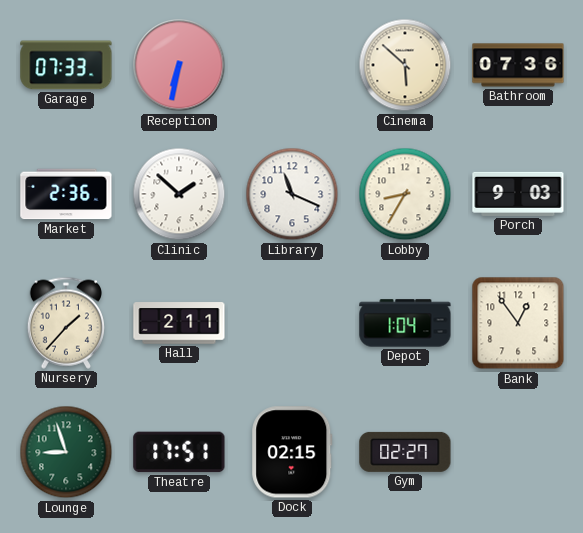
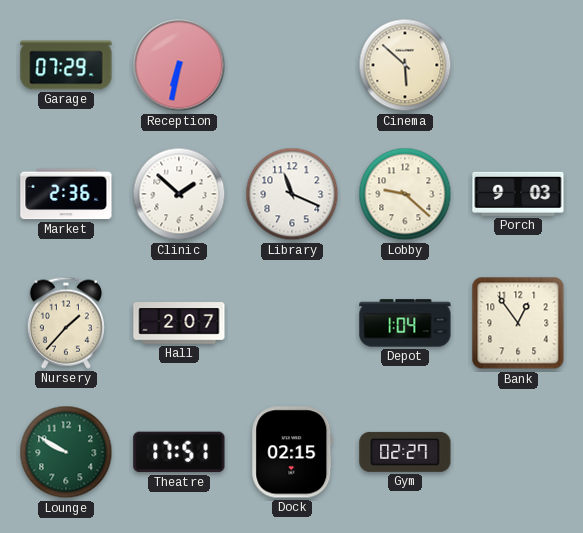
Garage: 07:33 -> 07:29
Bathroom: 07:36 -> none
Lobby: 8:35 -> 9:22
Hall: 2:11 -> 2:07
Lounge: 8:57 -> 9:50
